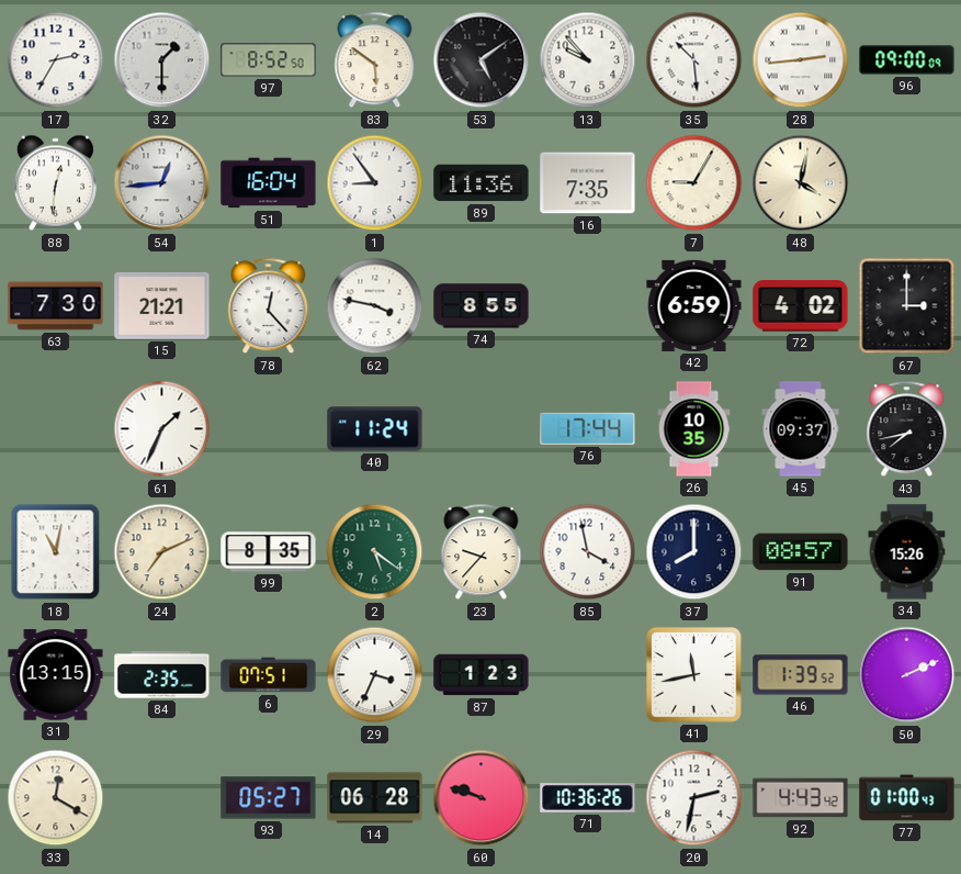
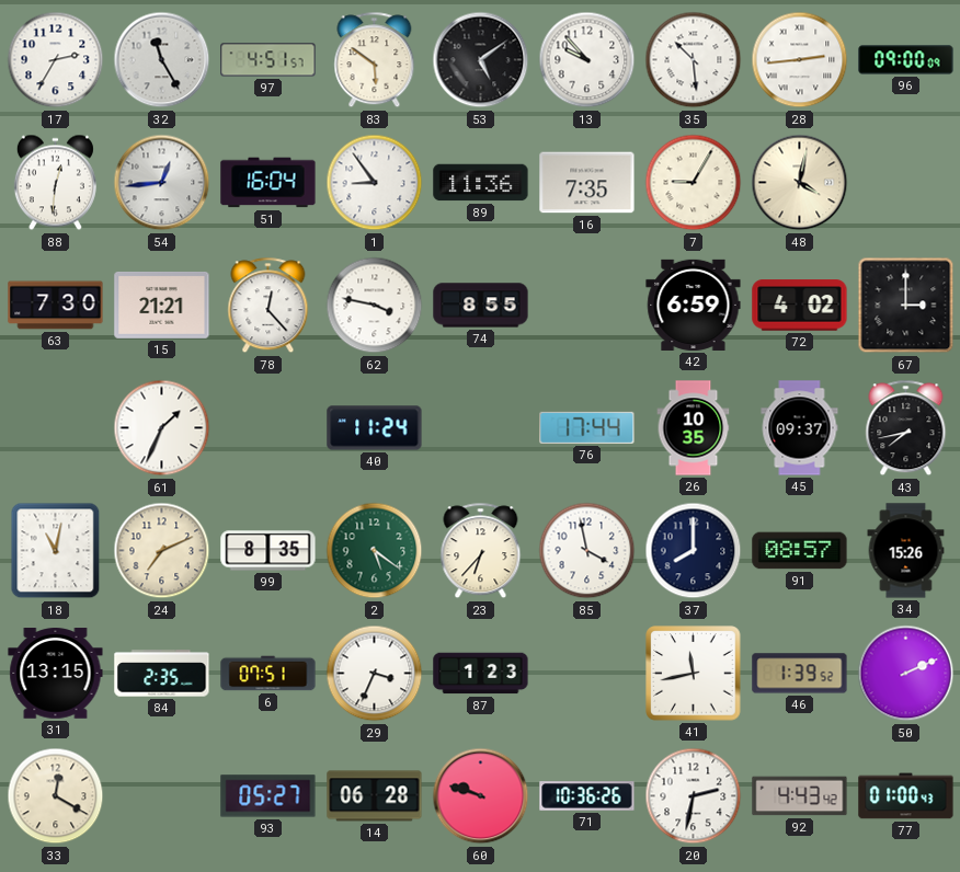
32: 1:30 -> 11:25
97: 8:52 -> 4:51
23: 9:37 -> 6:37
